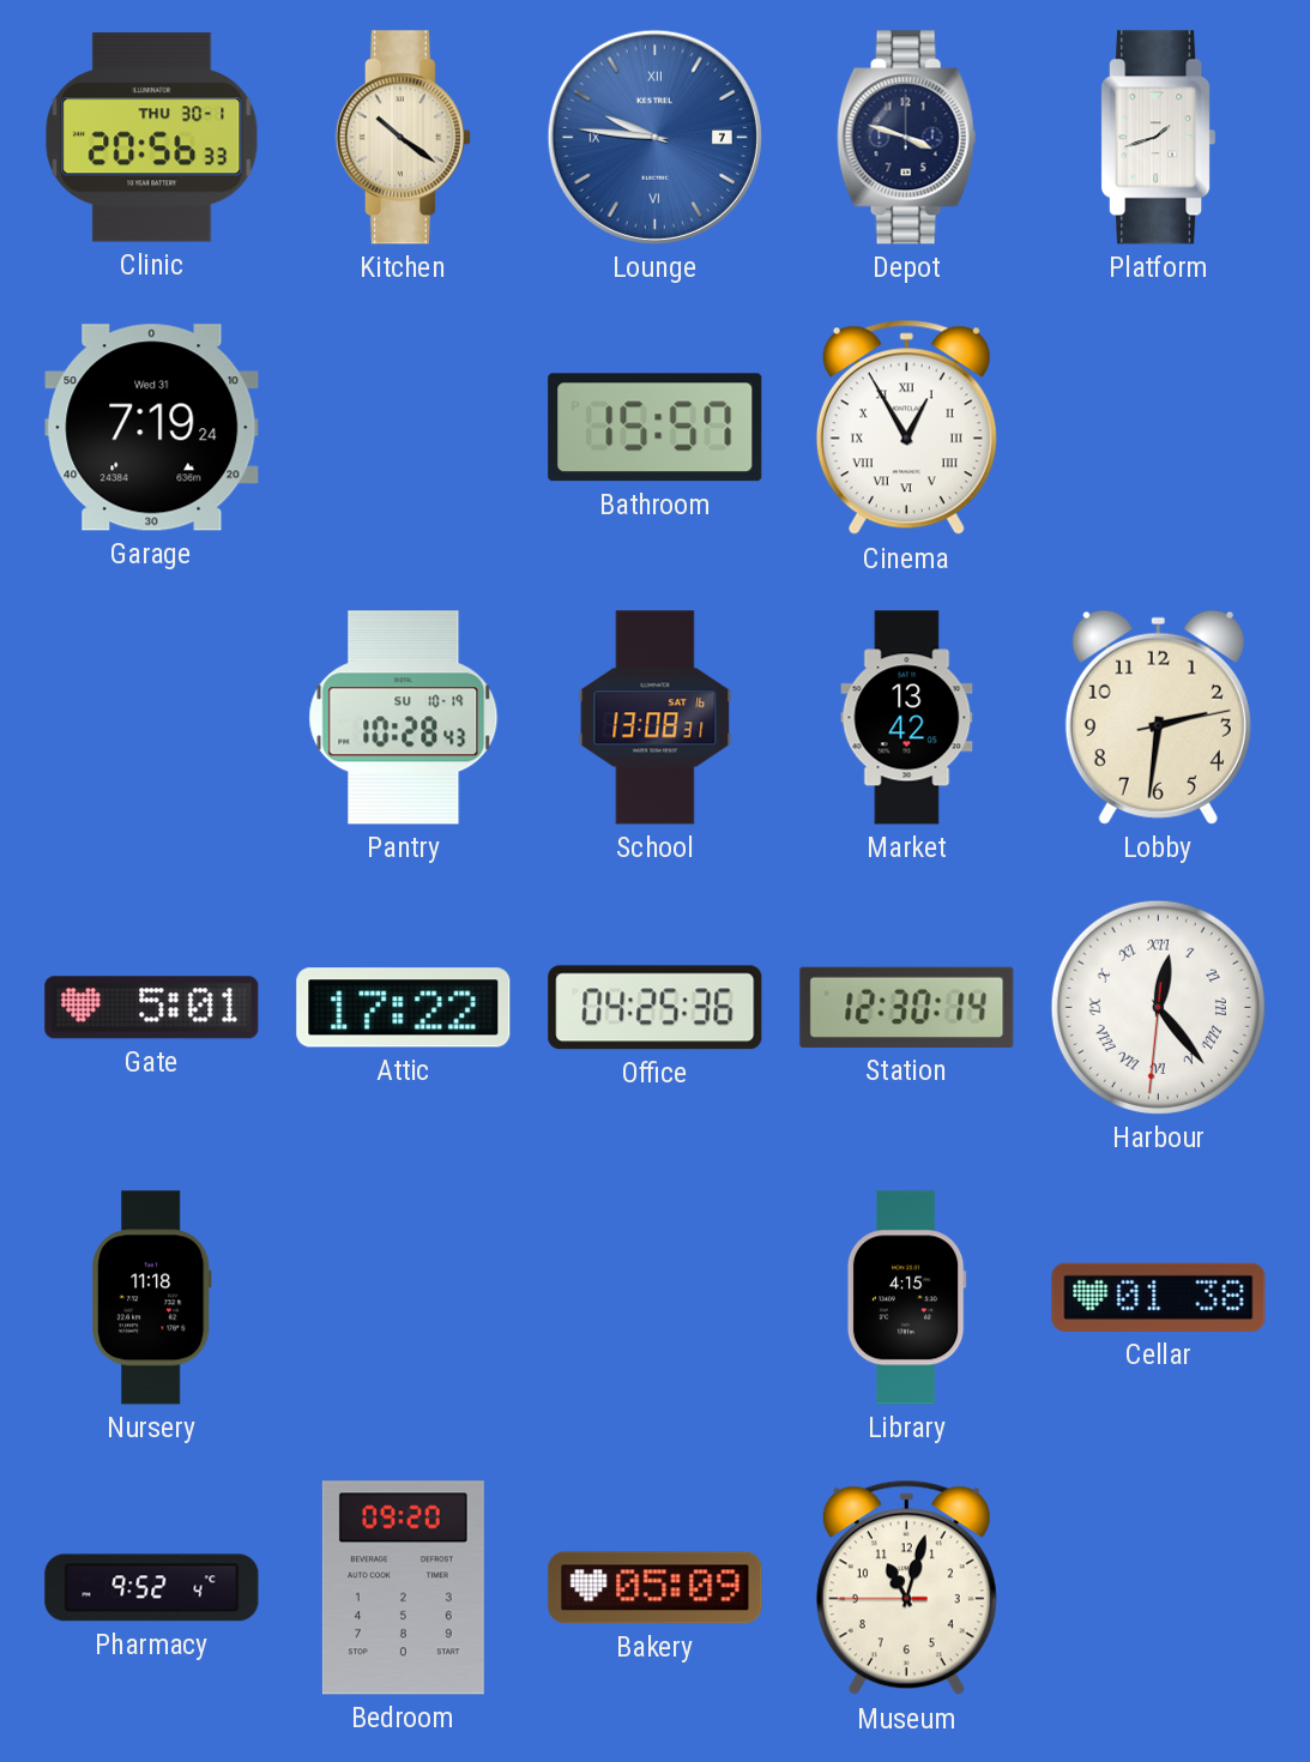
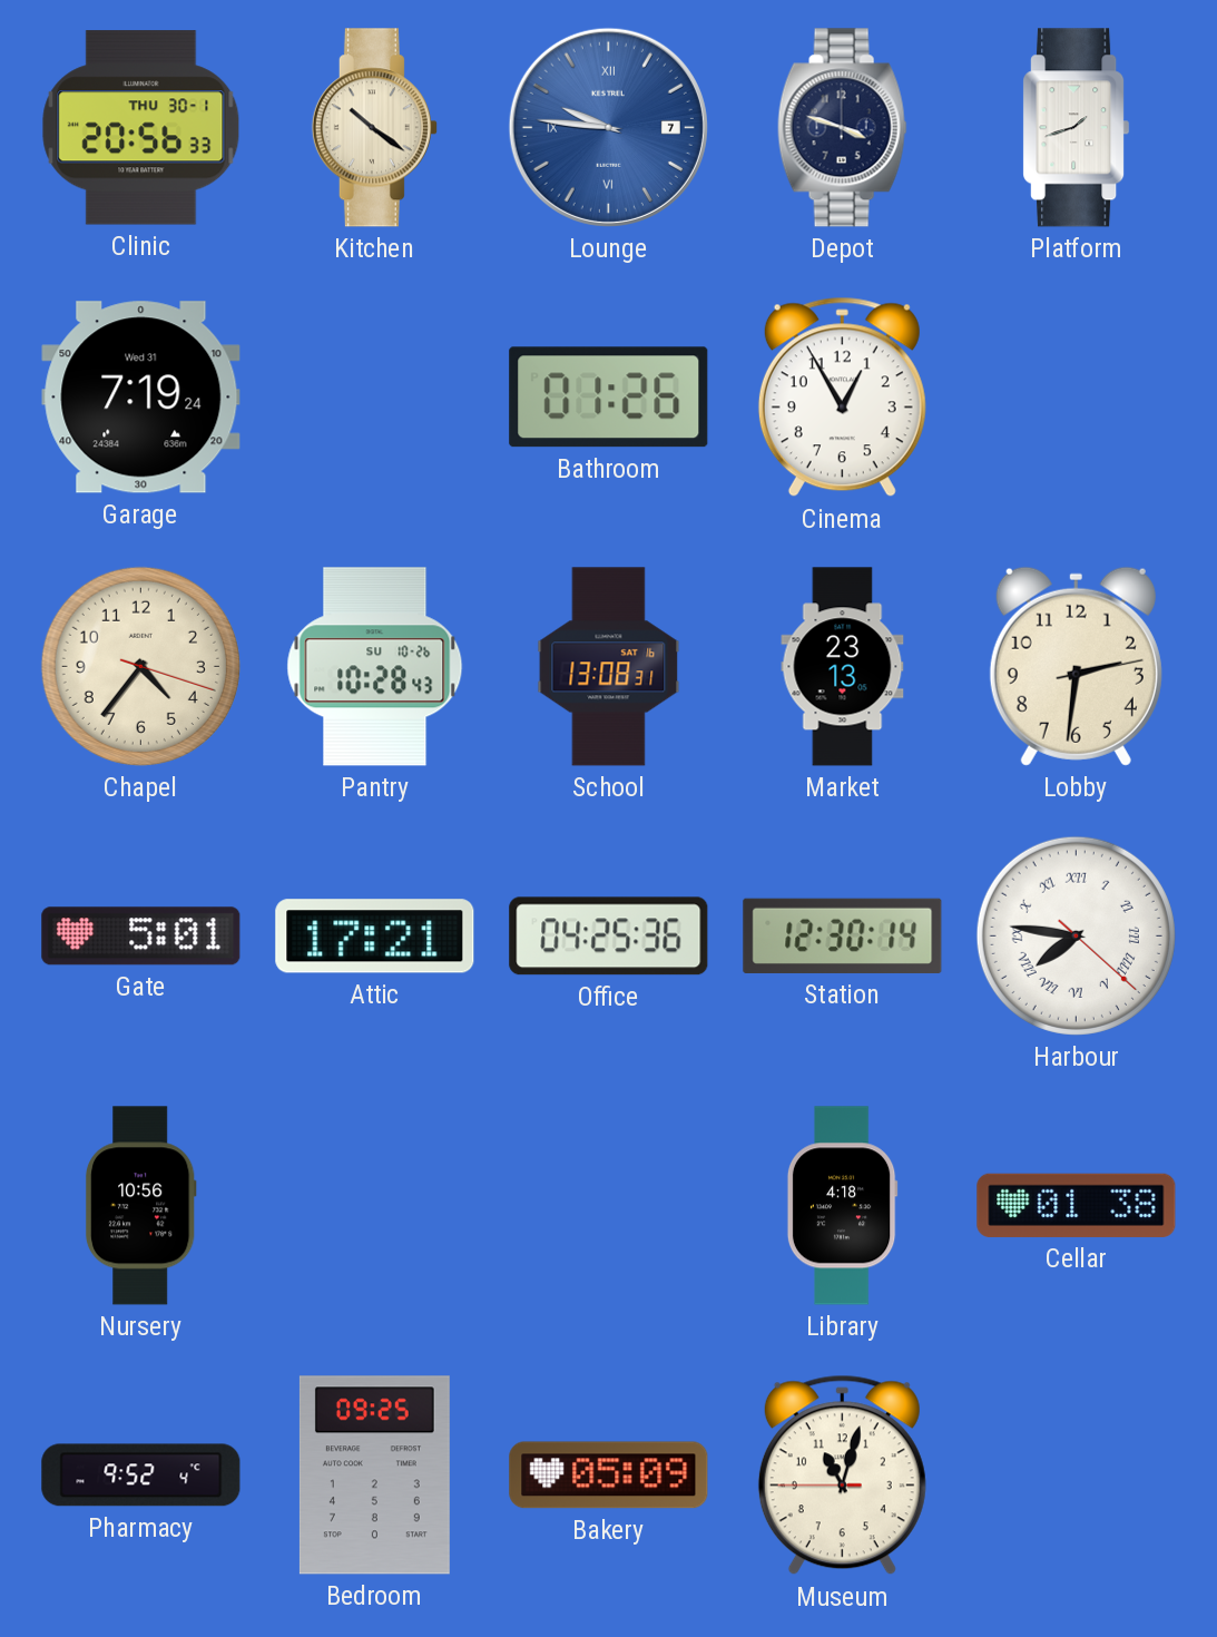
Bathroom: 15:57 -> 01:26
Cinema numerals: Roman -> Arabic
Chapel: none -> 4:36
Pantry date: SU 10-19 -> SU 10-26
Market: 13:42 -> 23:13
Attic: 17:22 -> 17:21
Harbour: 12:23 -> 7:46
Nursery: 11:18 -> 10:56
Library: 4:15 -> 4:18
Bedroom: 09:20 -> 09:25
